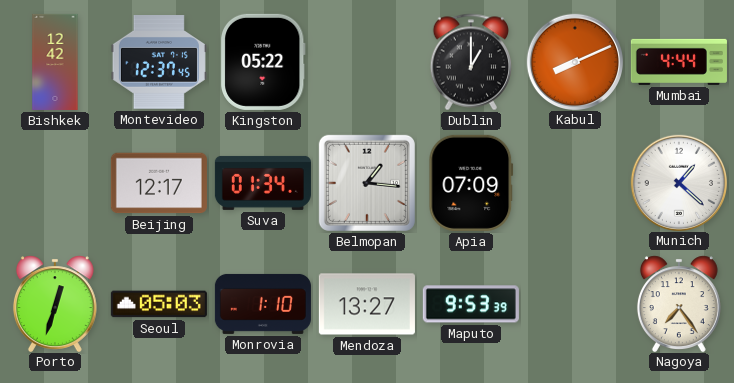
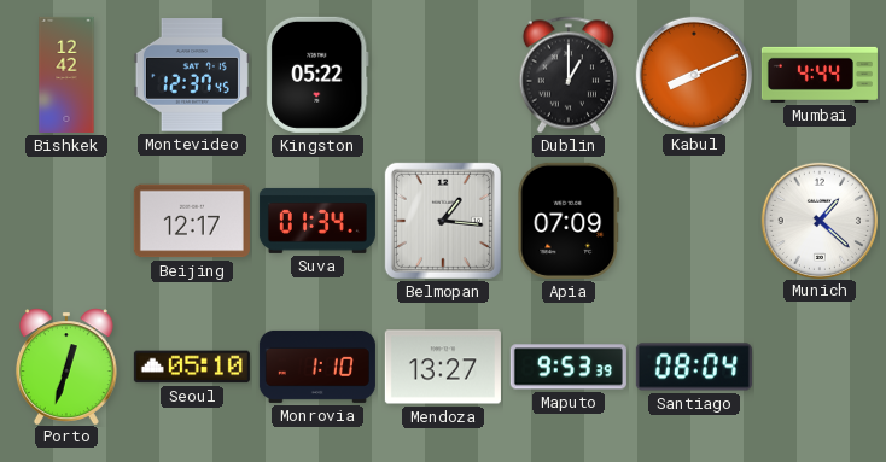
Seoul: 05:03 -> 05:10
Santiago: none -> 08:04
Nagoya: 7:24 -> none
